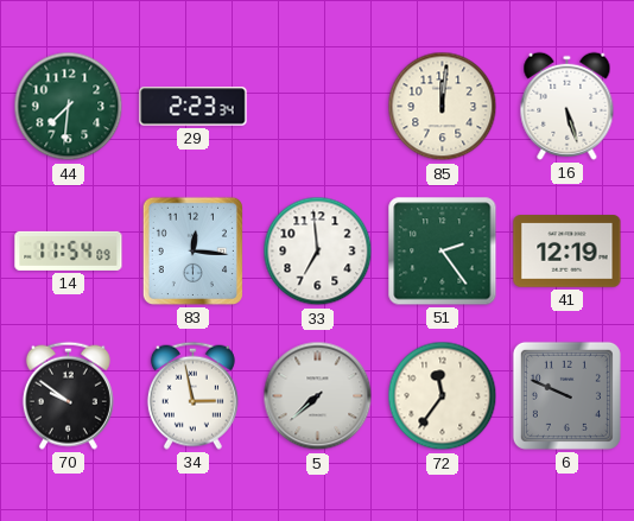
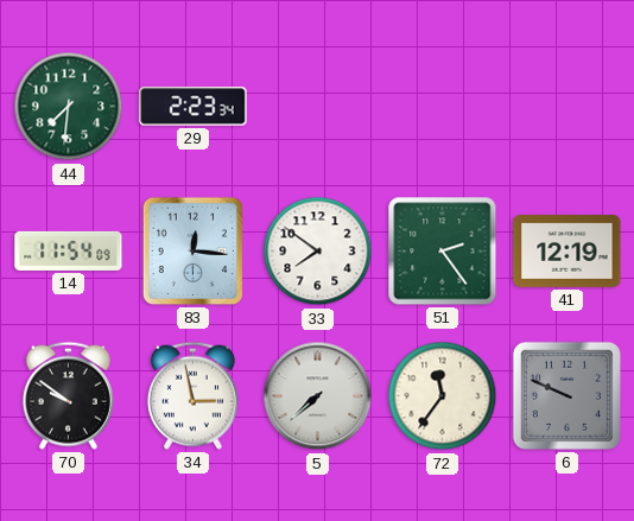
85: 12:01 -> none
16: 5:27 -> none
33: 6:59 -> 7:51
